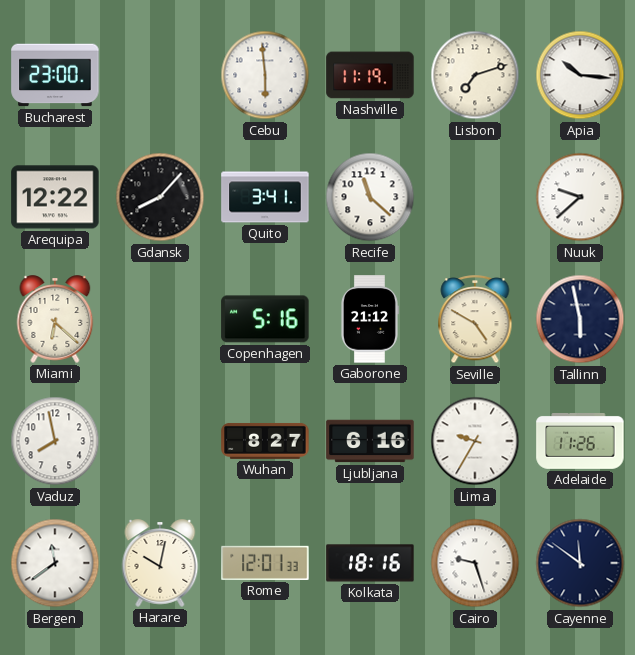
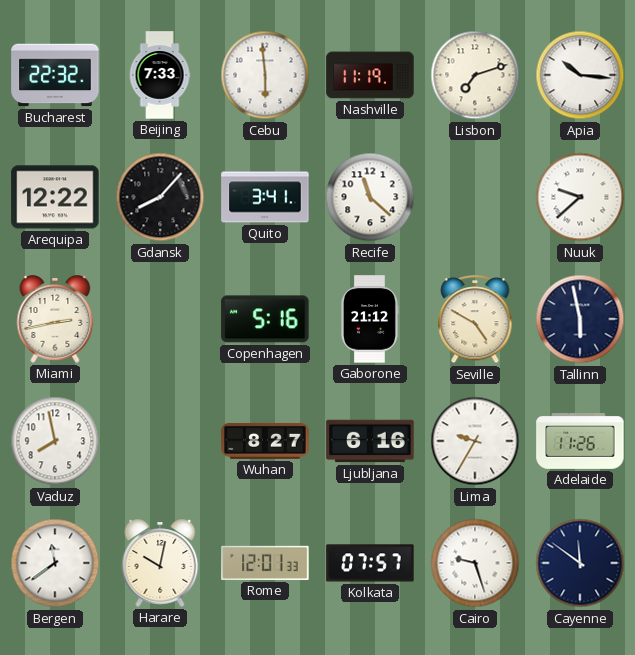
Bucharest: 23:00 -> 22:32
Beijing: none -> 7:33
Miami: 6:22 -> 2:43
Kolkata: 18:16 -> 07:57
